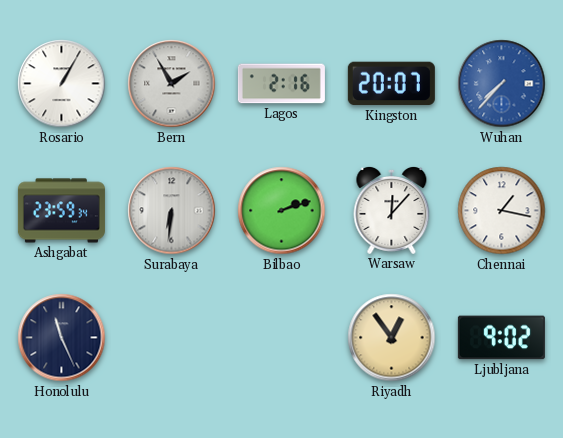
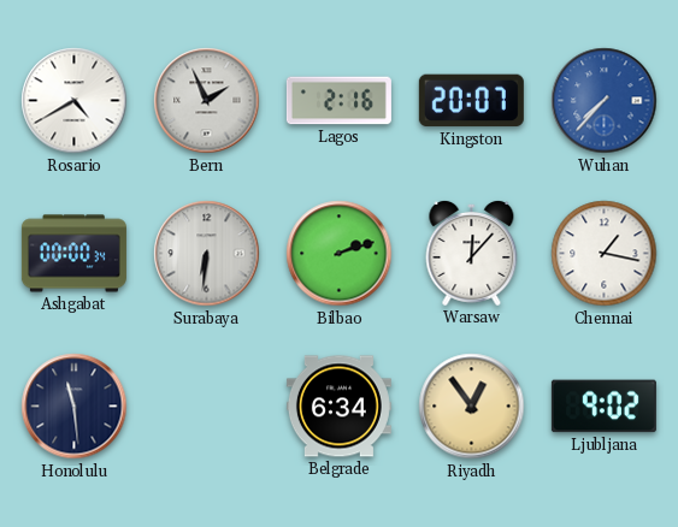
Rosario: 1:05 -> 4:40
Bern: 1:55 -> 1:56
Ashgabat: 23:59 -> 00:00
Honolulu: 11:26 -> 11:29
Belgrade: none -> 6:34
